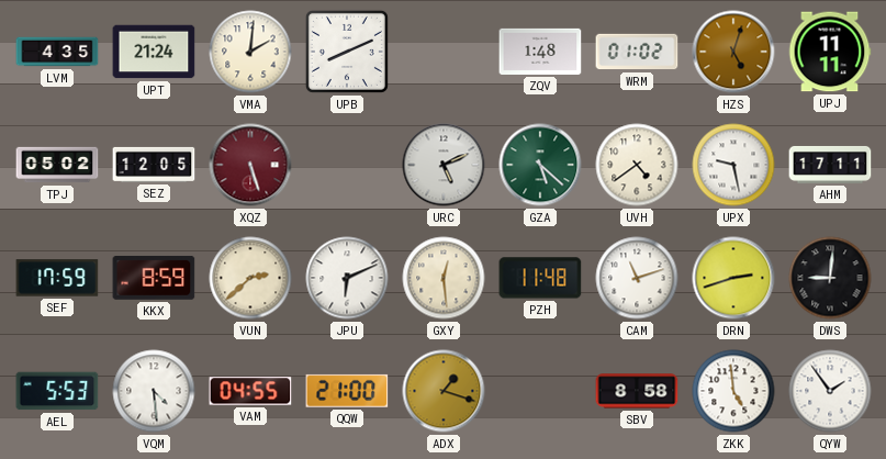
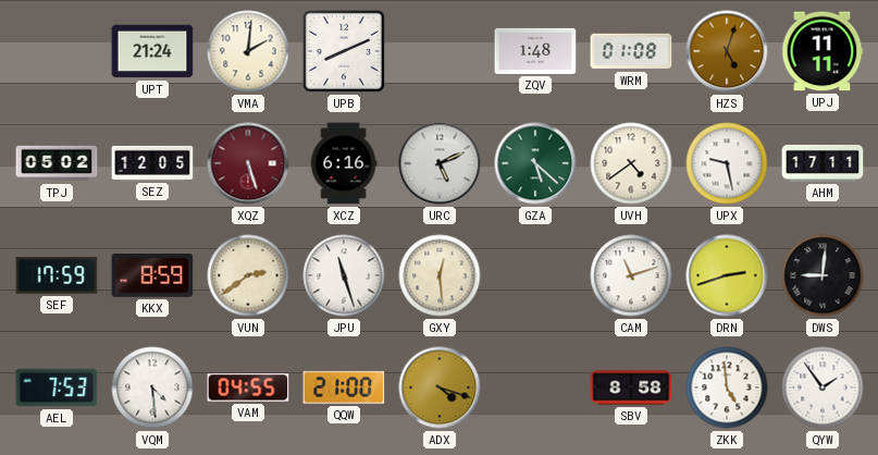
LVM: 4:35 -> none
WRM: 01:02 -> 01:08
XCZ: none -> 6:16
VUN: 2:38 -> 2:39
JPU: 6:11 -> 11:27
PZH: 11:48 -> none
AEL: 5:53 -> 7:53
ADX: 1:18 -> 4:18
